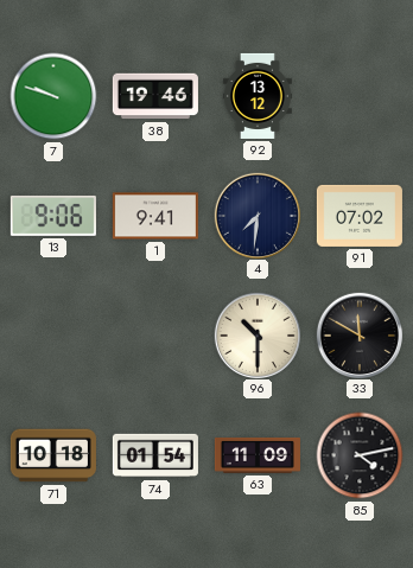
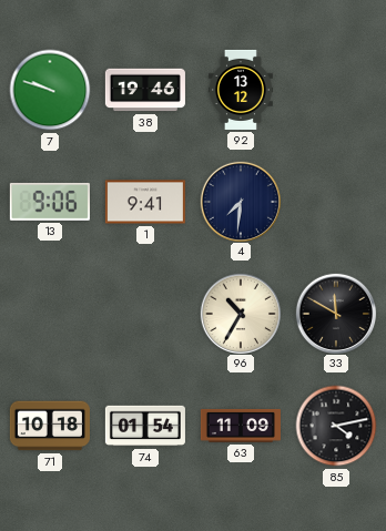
91: 07:02 -> none
96: 10:30 -> 10:35
